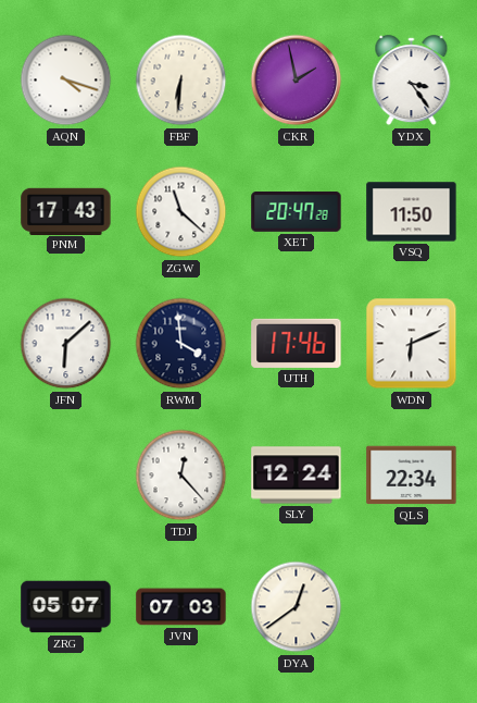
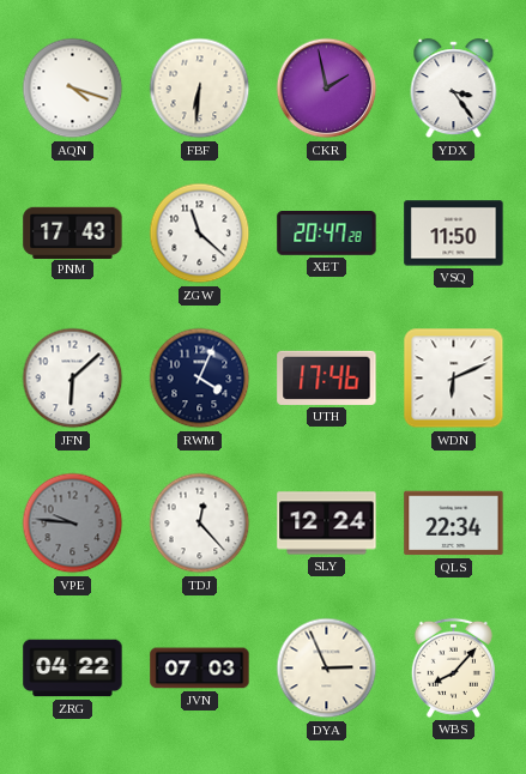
RWM: 3:59 -> 4:04
VPE: none -> 9:46
ZRG: 05:07 -> 04:22
DYA: 12:39 -> 2:56
WBS: none -> 8:07
